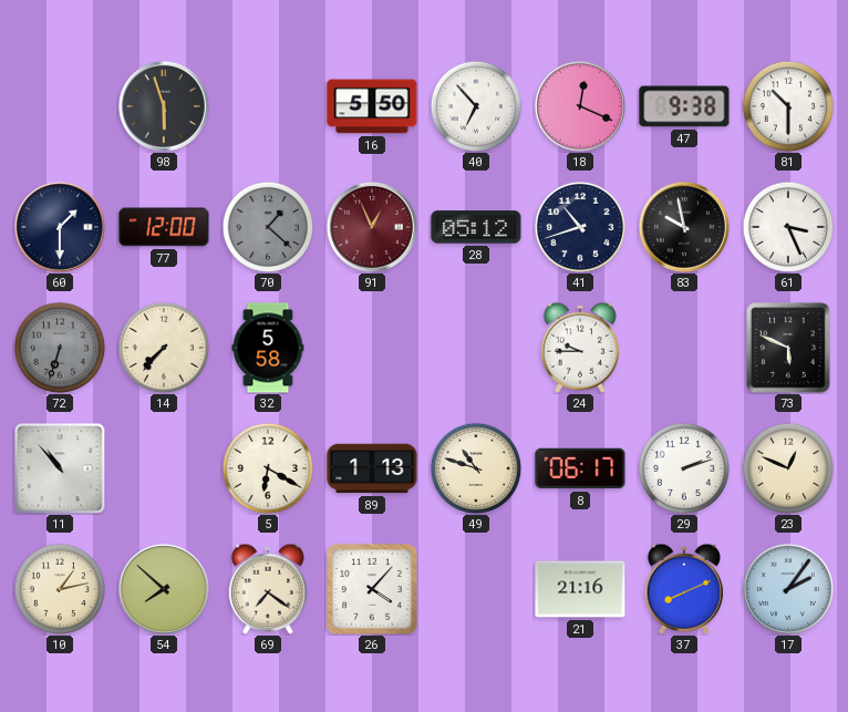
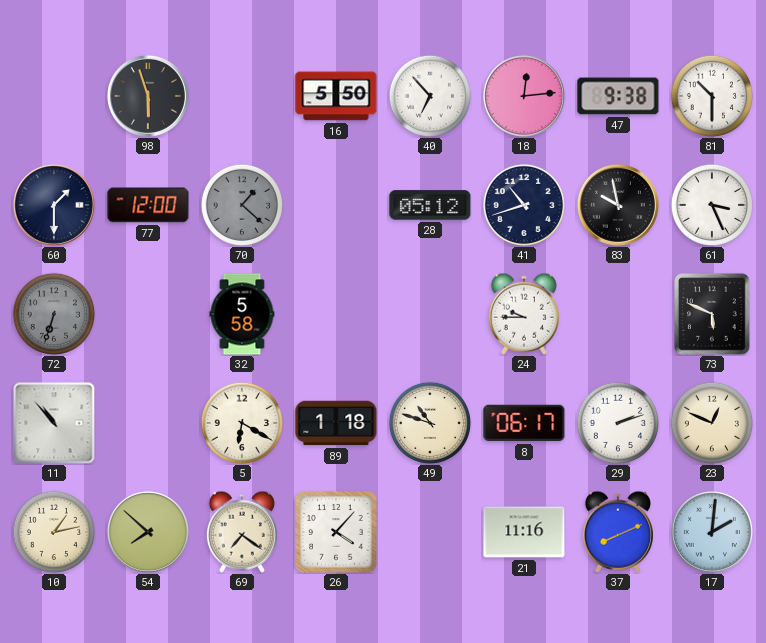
18: 12:19 -> 12:14
91: 12:56 -> none
14: 7:37 -> none
89: 1:13 -> 1:18
21: 21:16 -> 11:16
17: 2:06 -> 2:01
